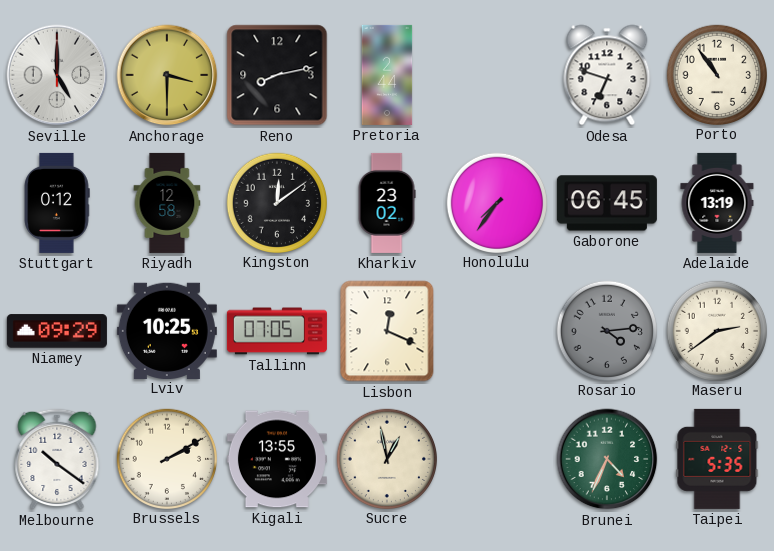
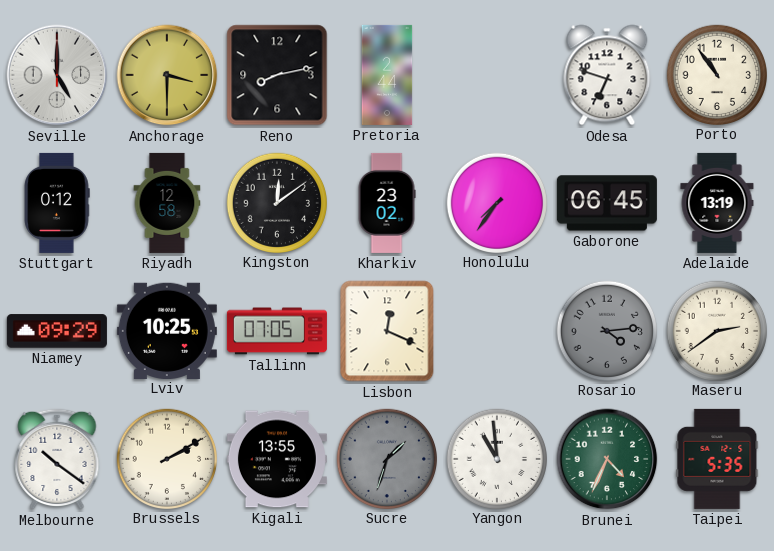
Sucre: 12:58 -> 1:33
Sucre dial: cream -> grey
Yangon: none -> 10:59
